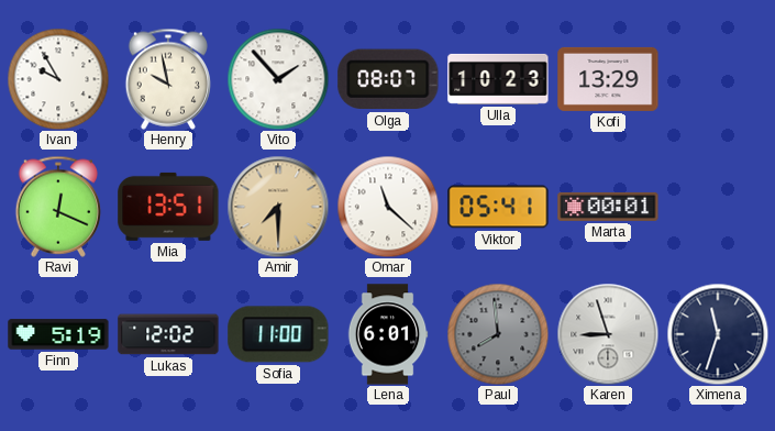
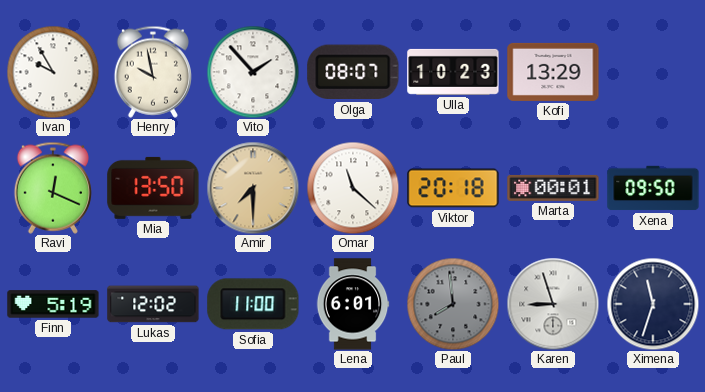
Mia: 13:51 -> 13:50
Viktor: 05:41 -> 20:18
Xena: none -> 09:50
